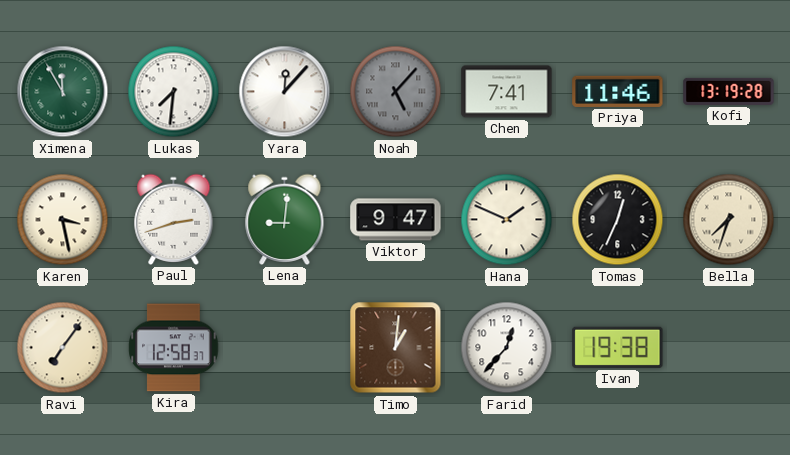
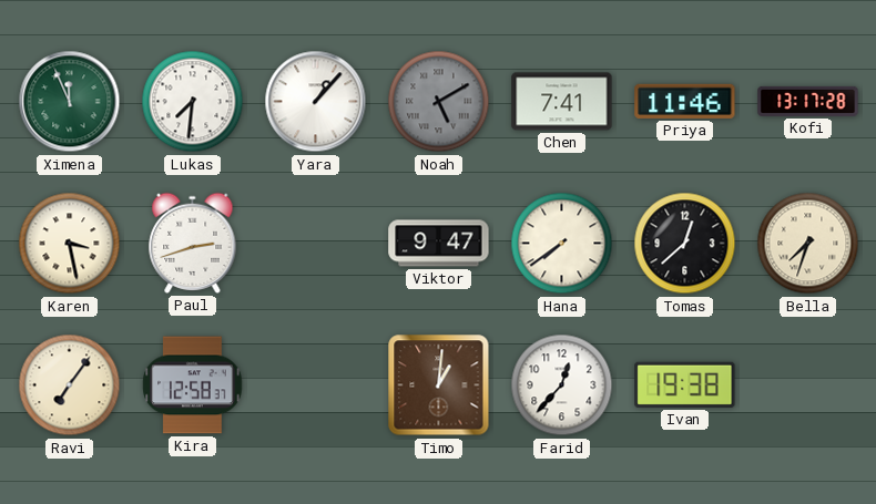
Ximena: 11:55 -> 11:56
Yara: 12:07 -> 1:07
Noah: 5:07 -> 5:10
Kofi: 13:19 -> 13:17
Lena: 9:01 -> none
Hana: 1:49 -> 7:39
Tomas: 12:34 -> 12:38
